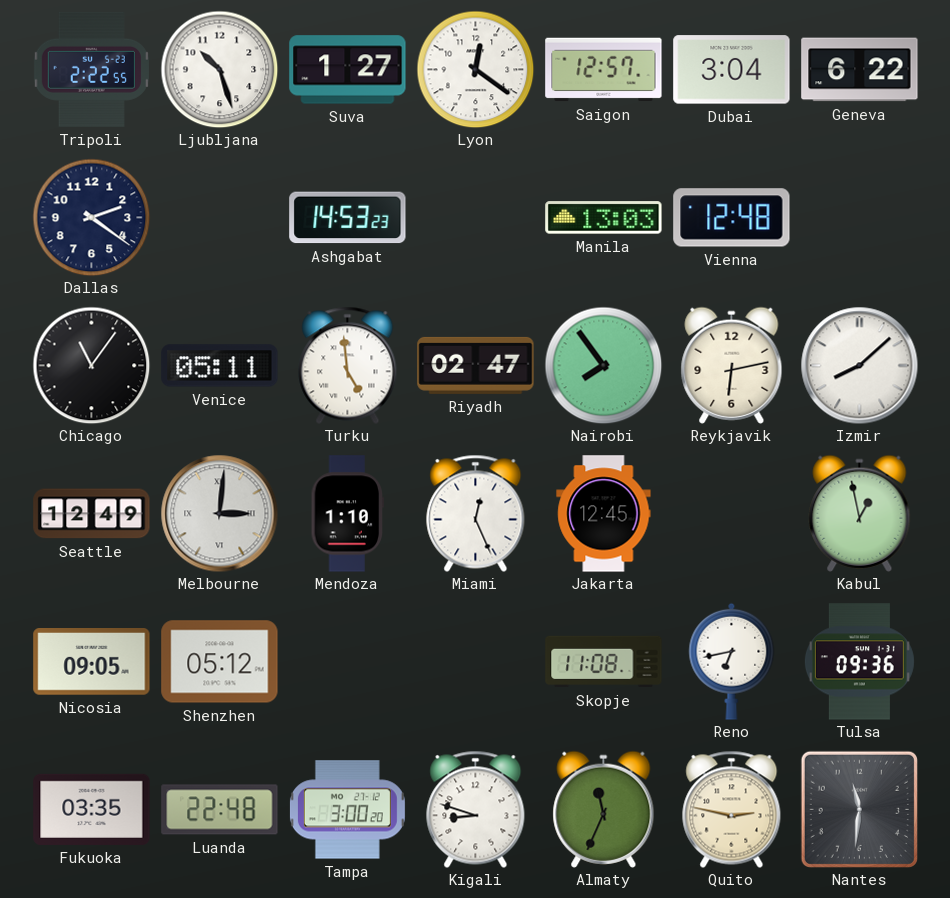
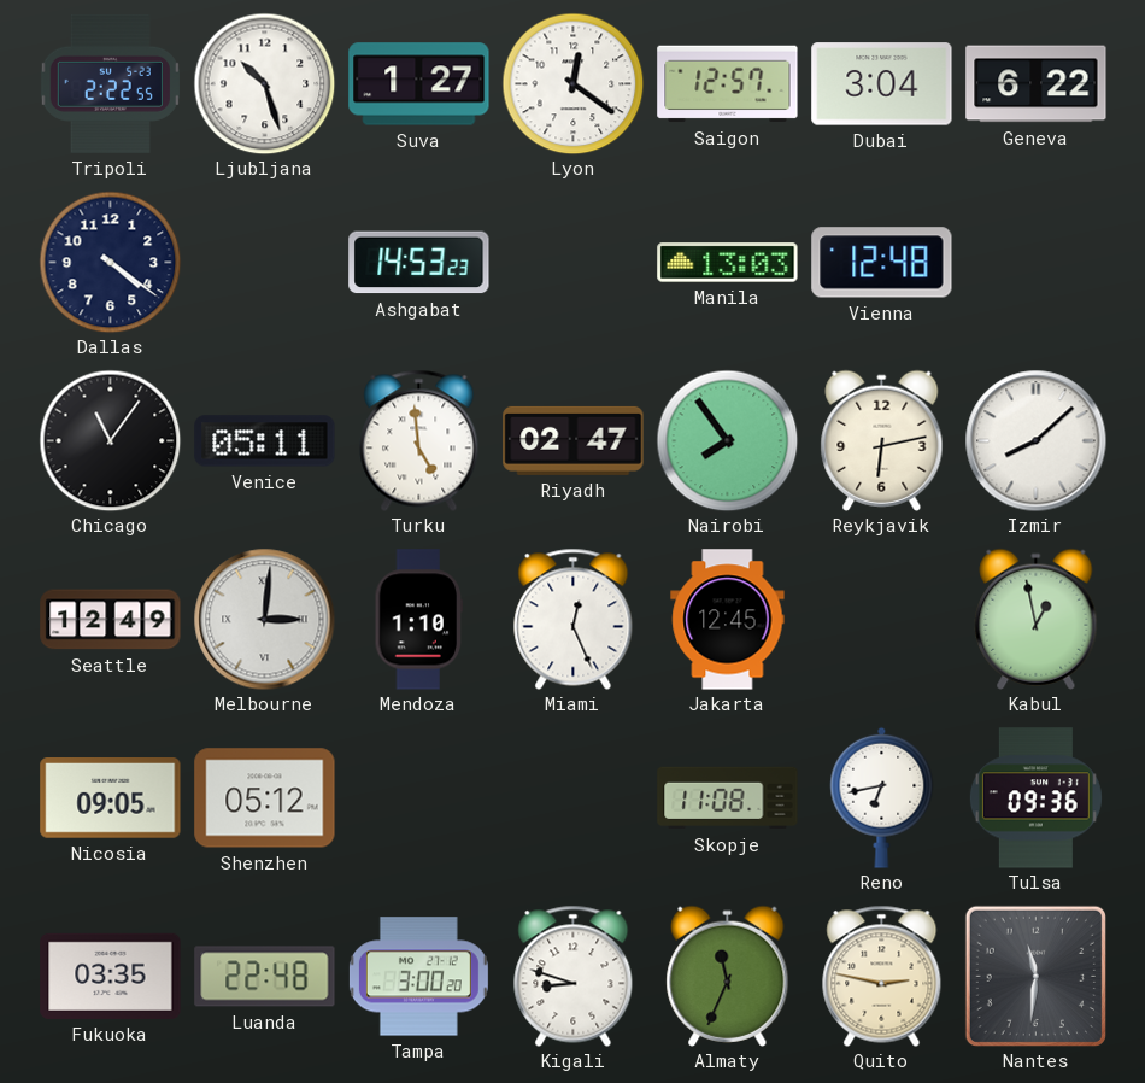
Dallas: 2:21 -> 4:21
